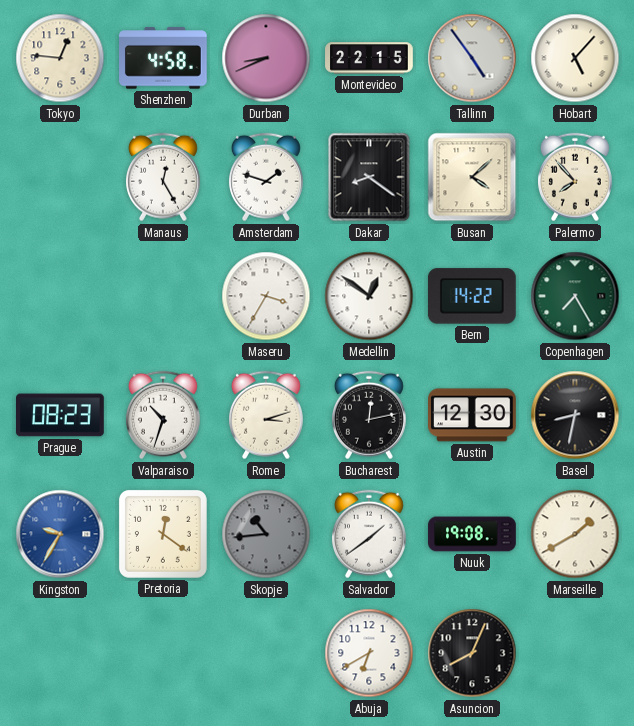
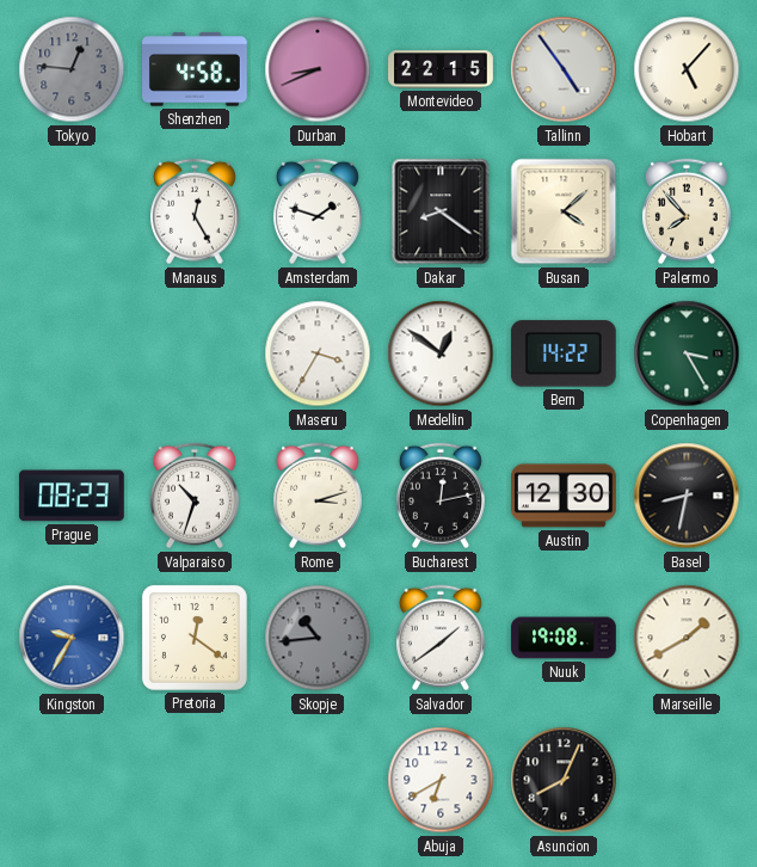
Tokyo dial: cream -> grey
Copenhagen: 7:25 -> 3:25
